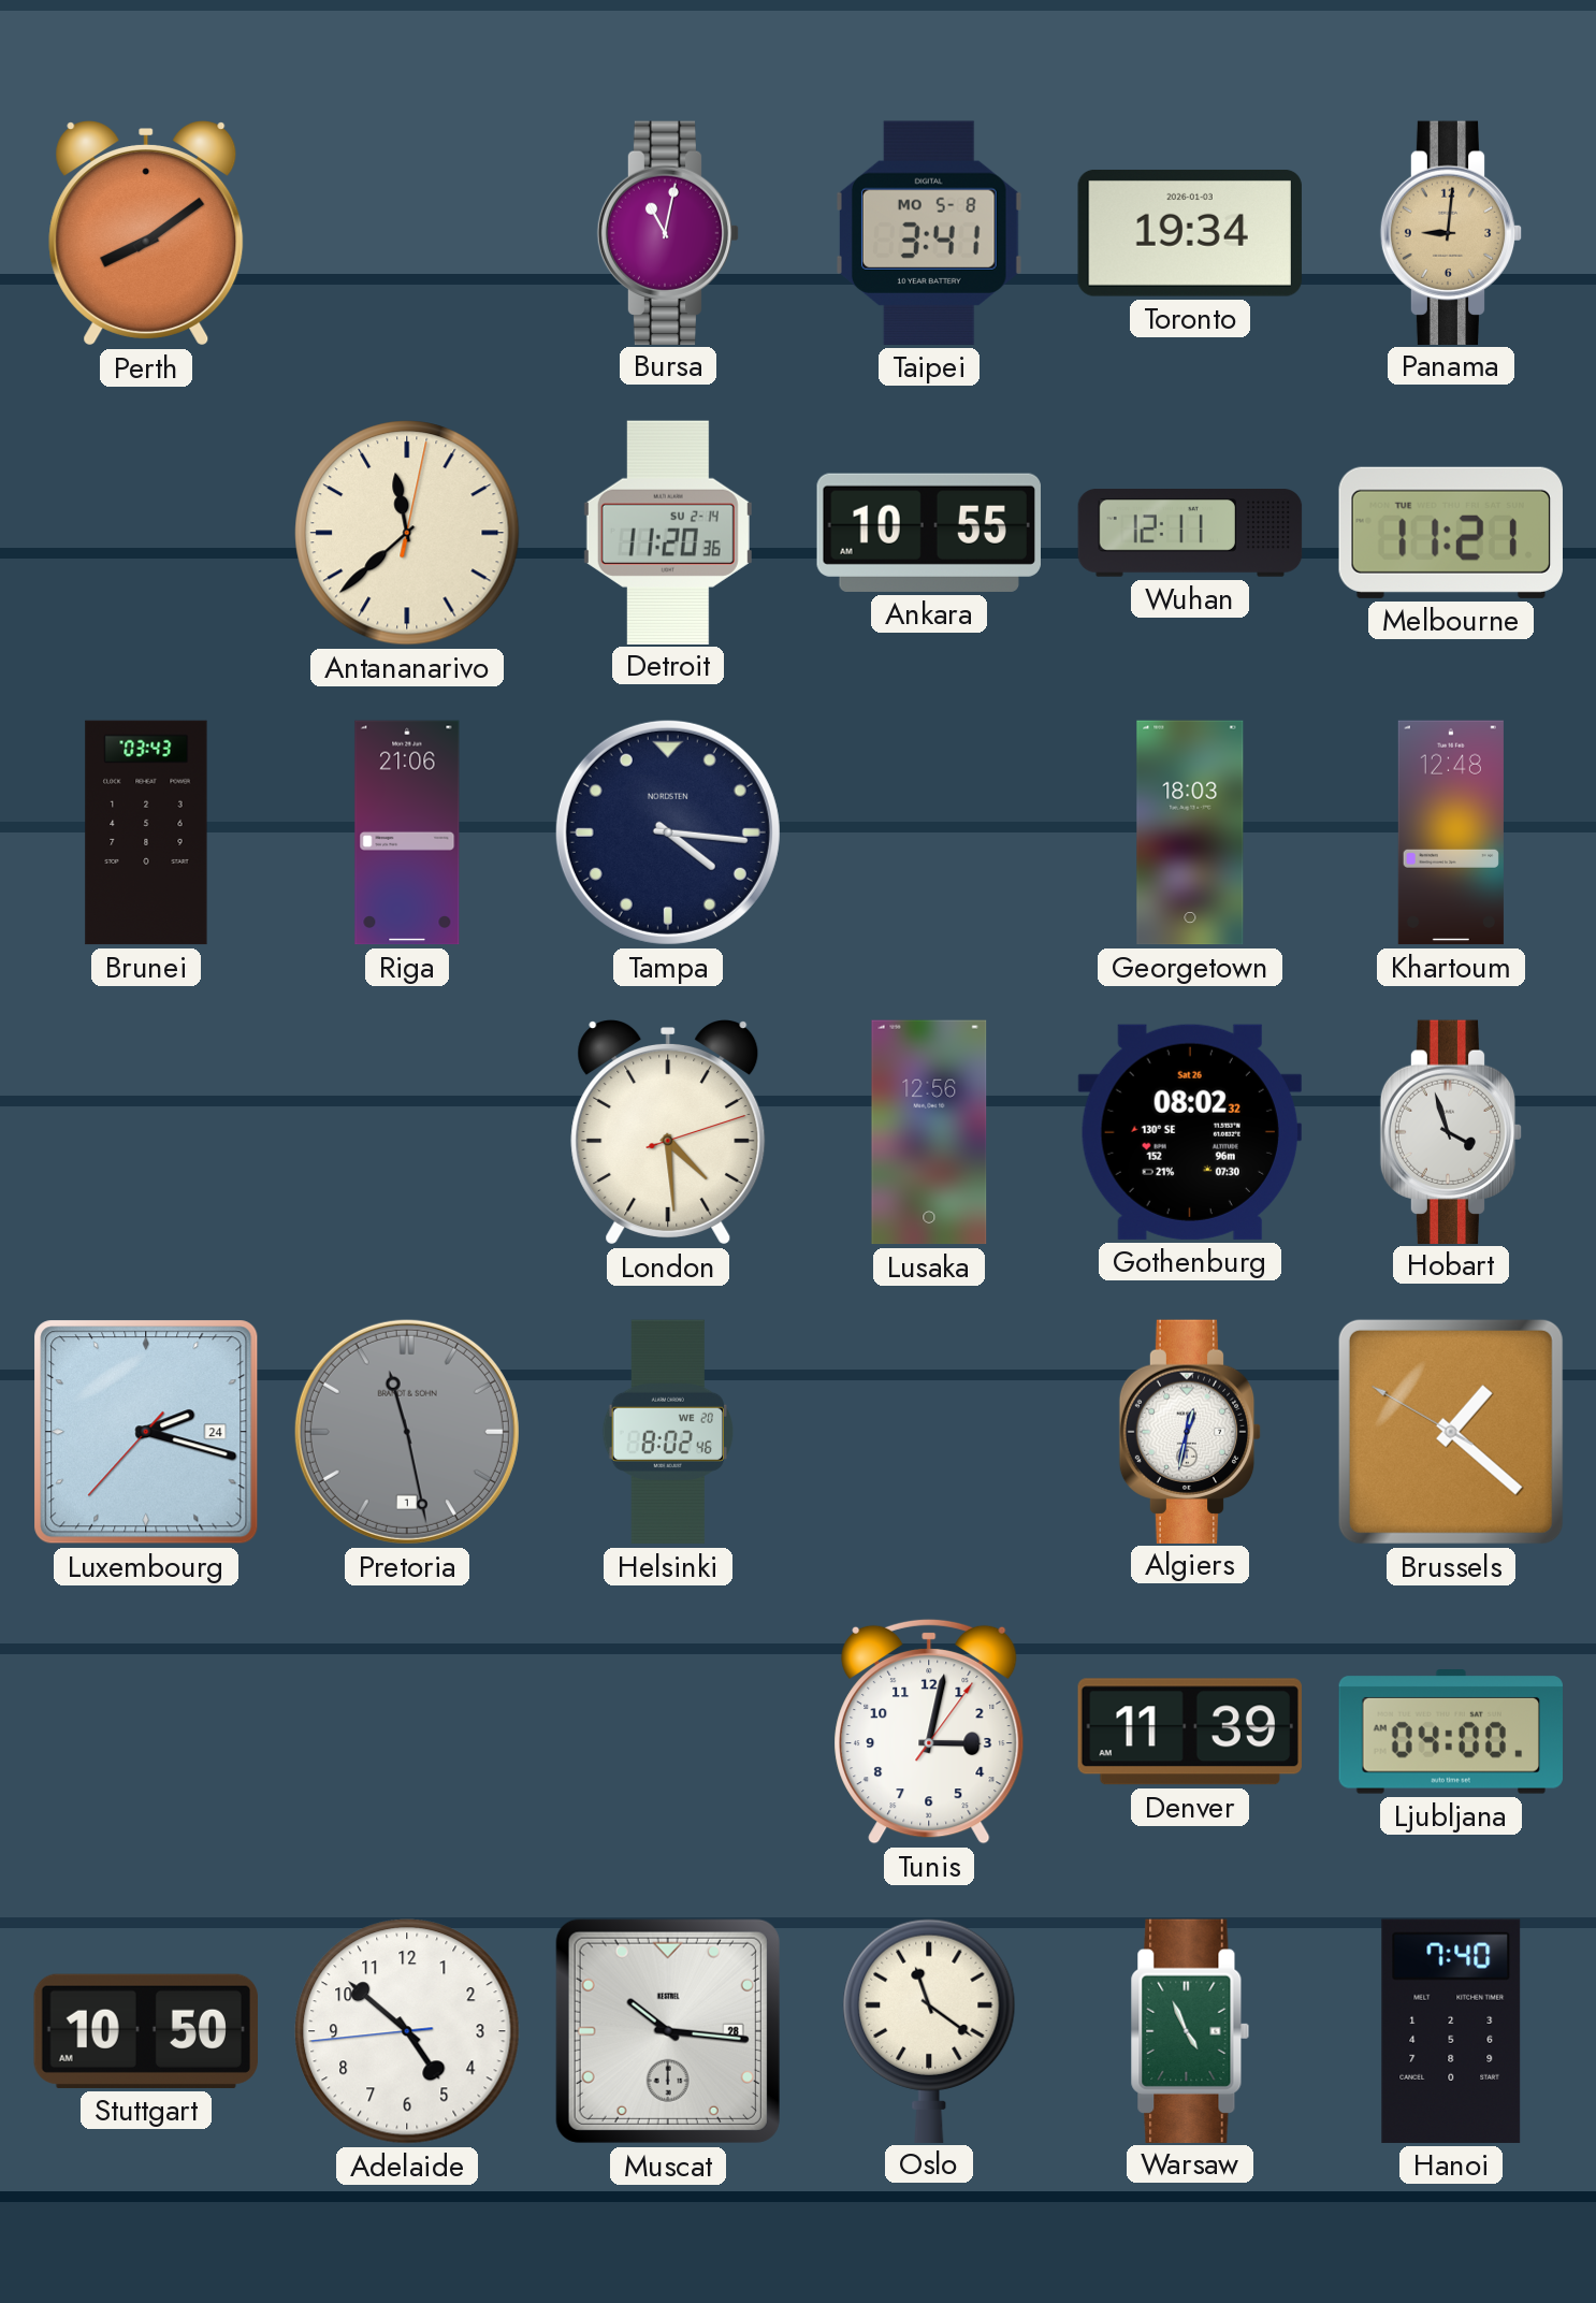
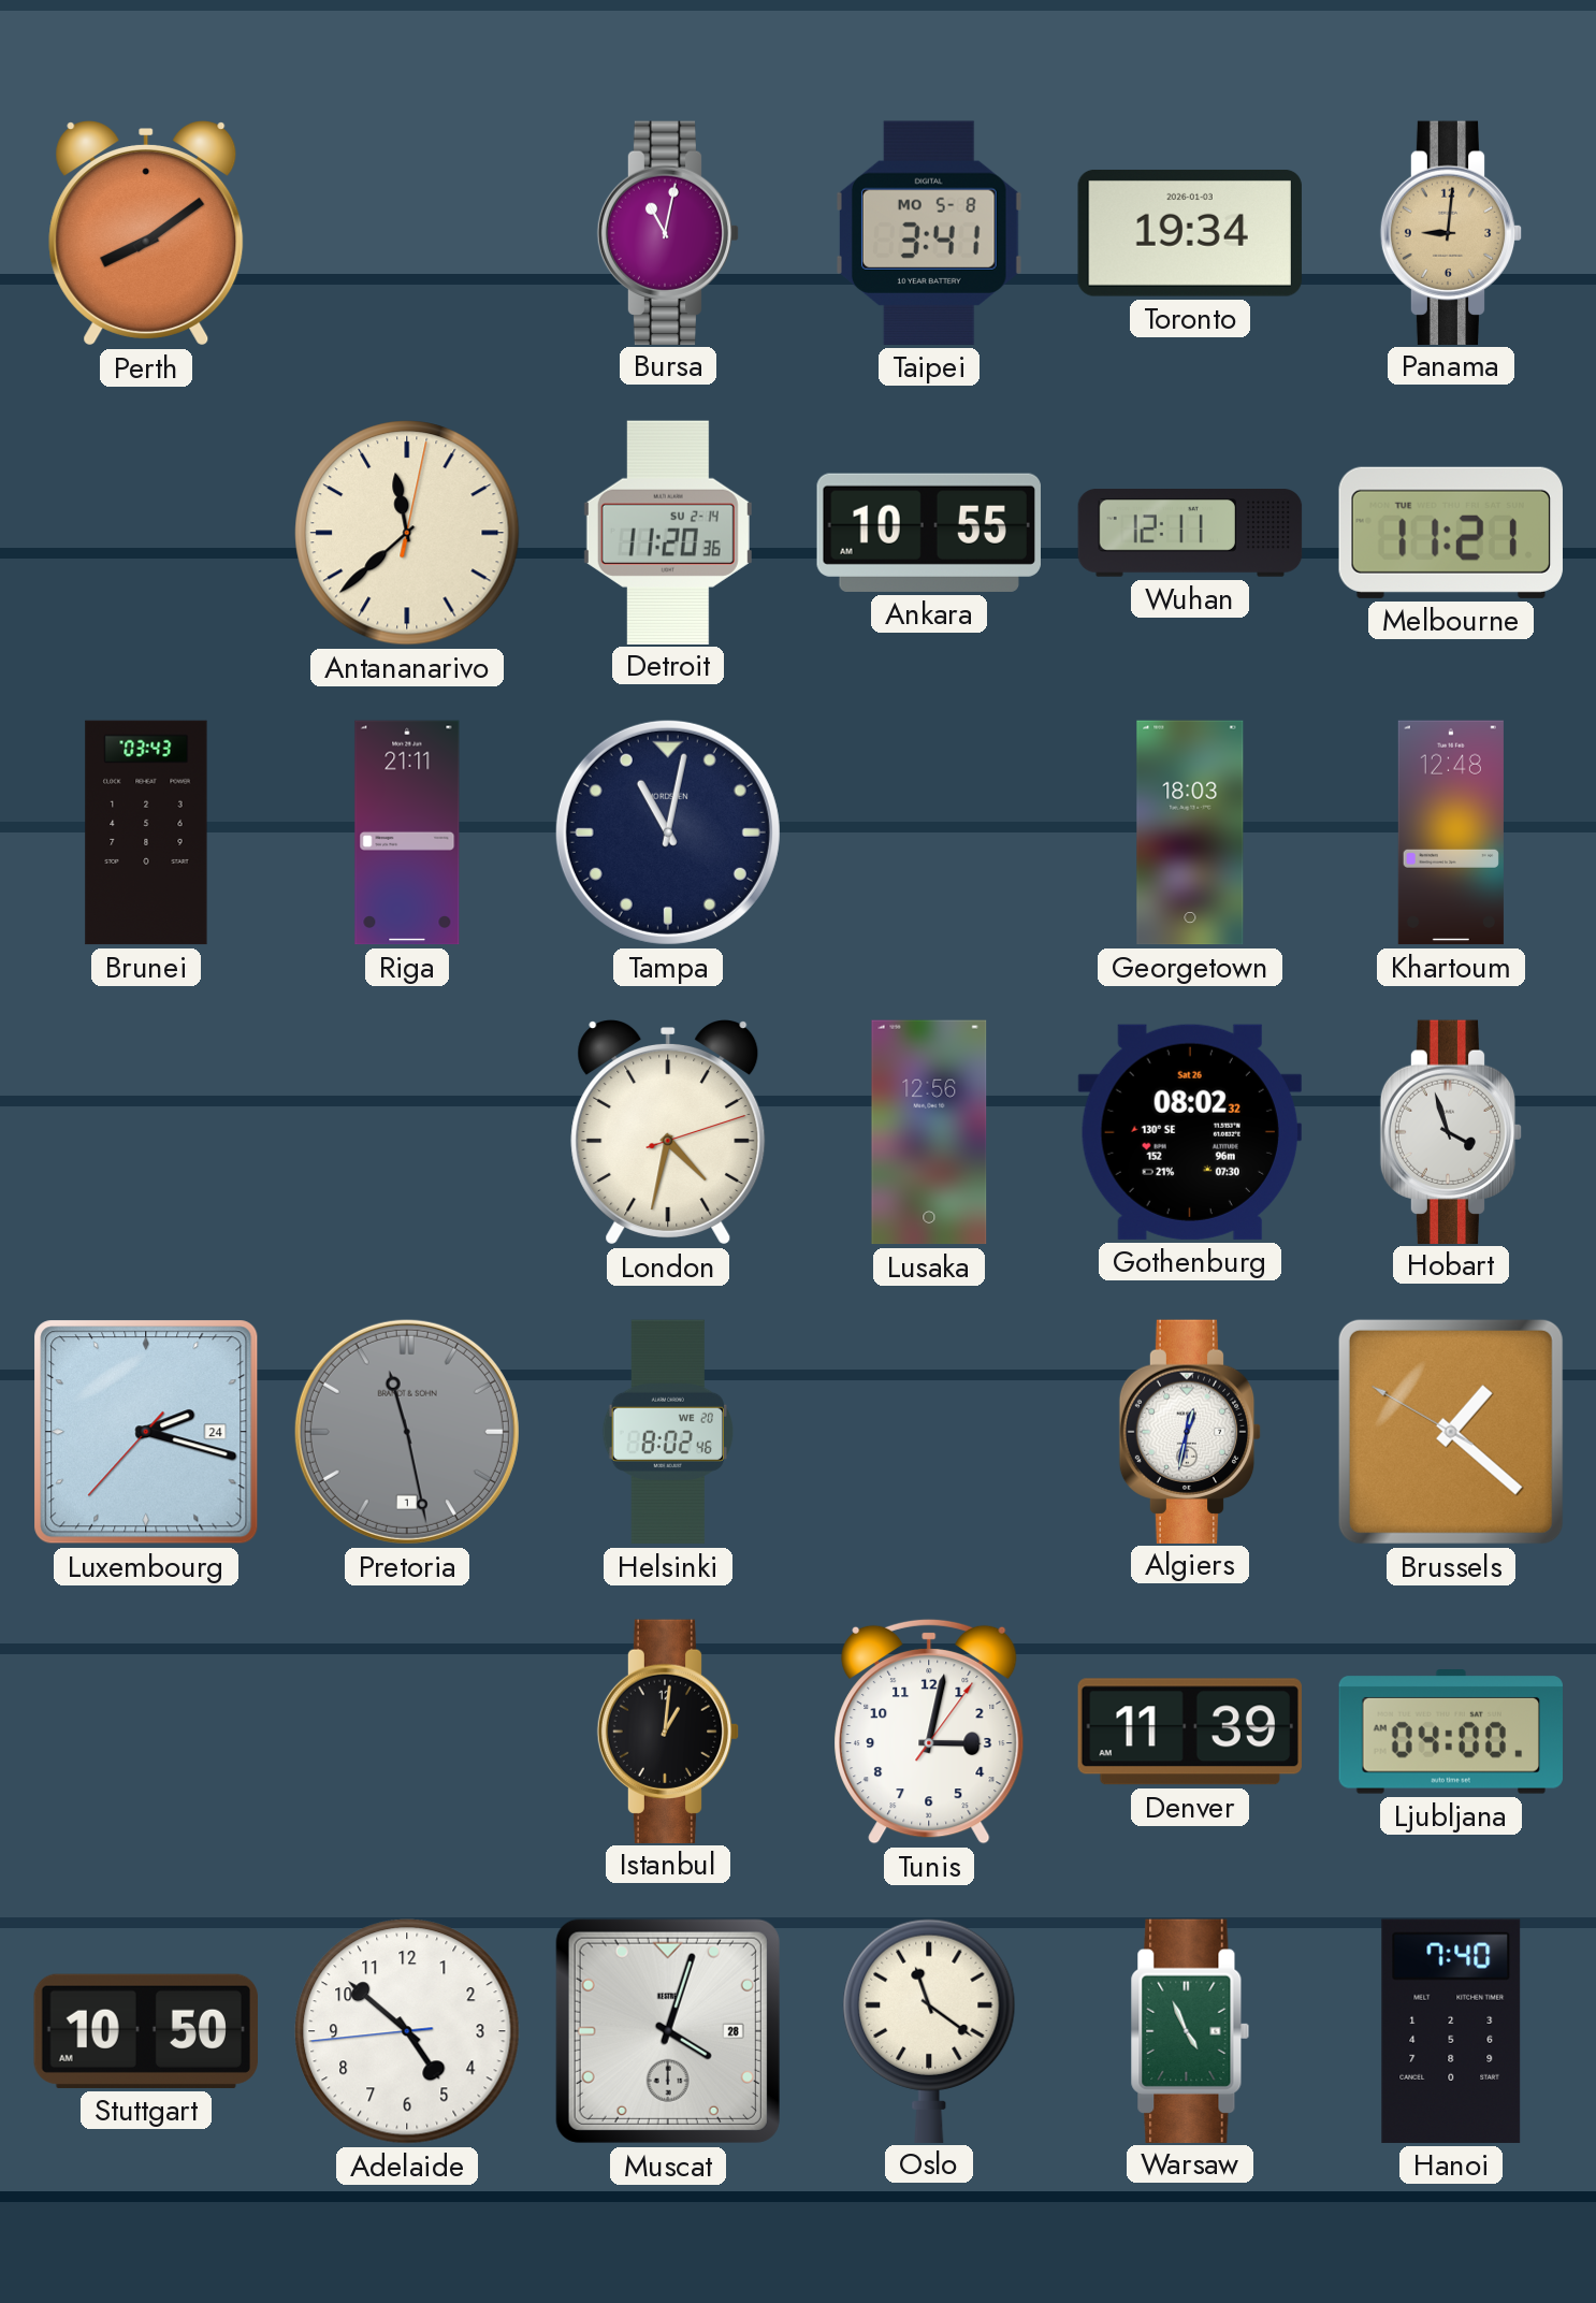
Riga: 21:06 -> 21:11
Tampa: 4:16 -> 11:02
London: 4:29 -> 4:32
Istanbul: none -> 1:01
Muscat: 10:16 -> 4:03
